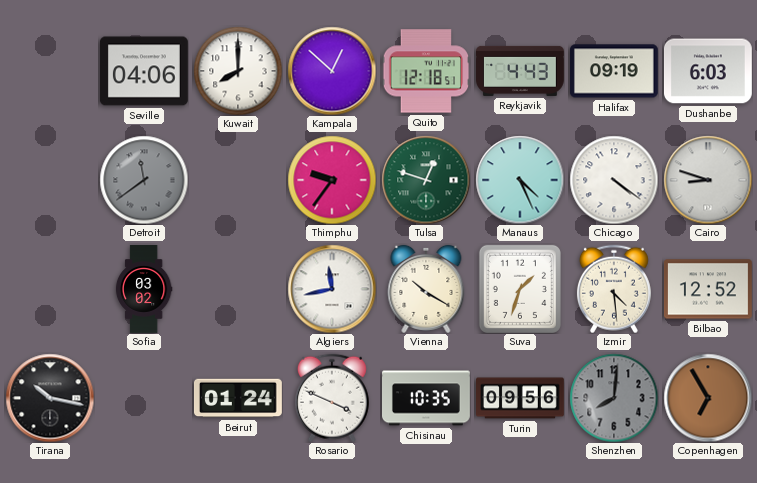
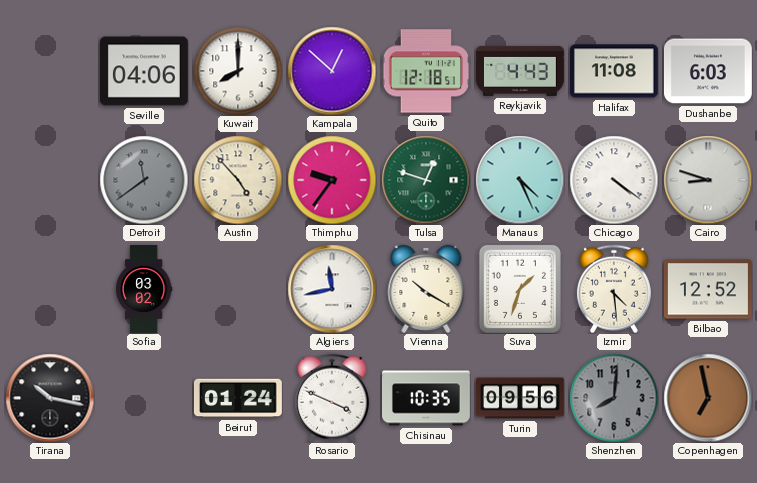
Halifax: 09:19 -> 11:08
Austin: none -> 4:53
Copenhagen: 6:55 -> 6:58
